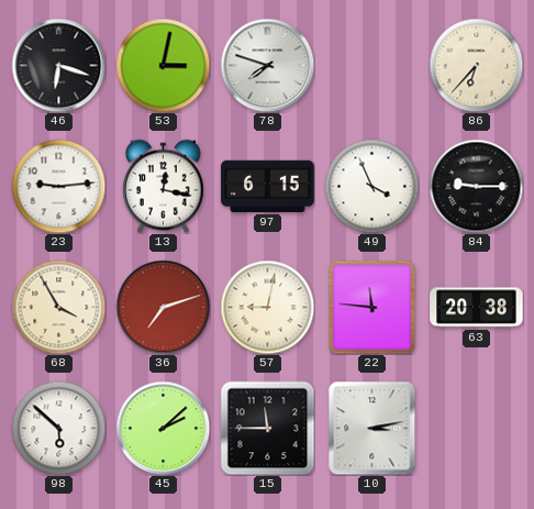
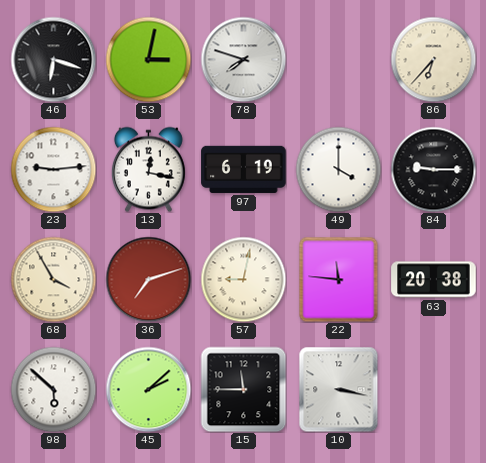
97: 6:15 -> 6:19
49: 3:56 -> 4:00
10: 3:13 -> 3:17
